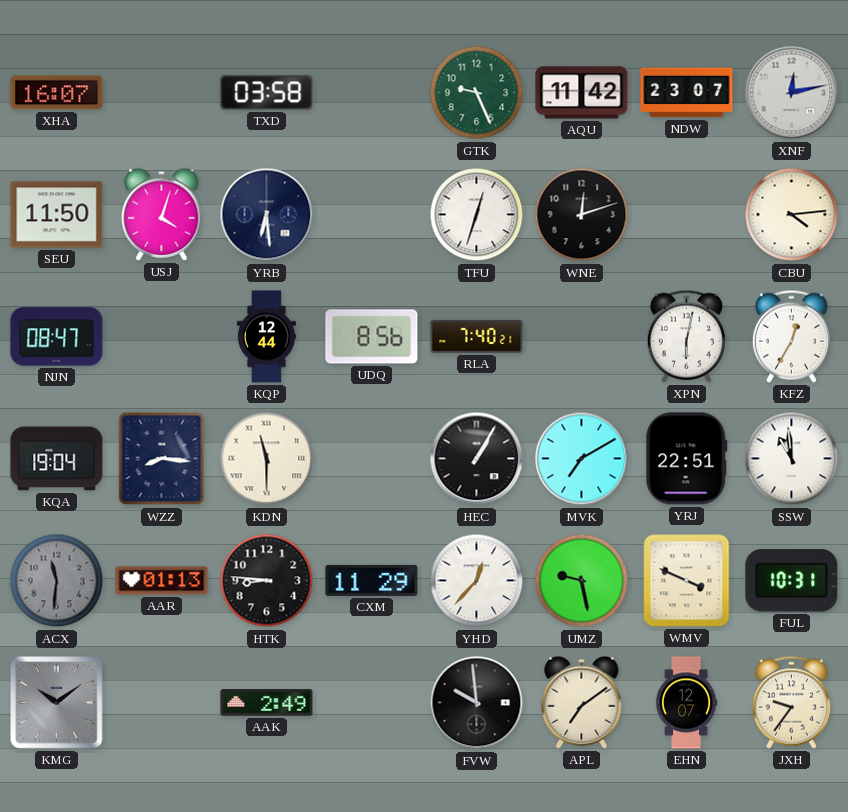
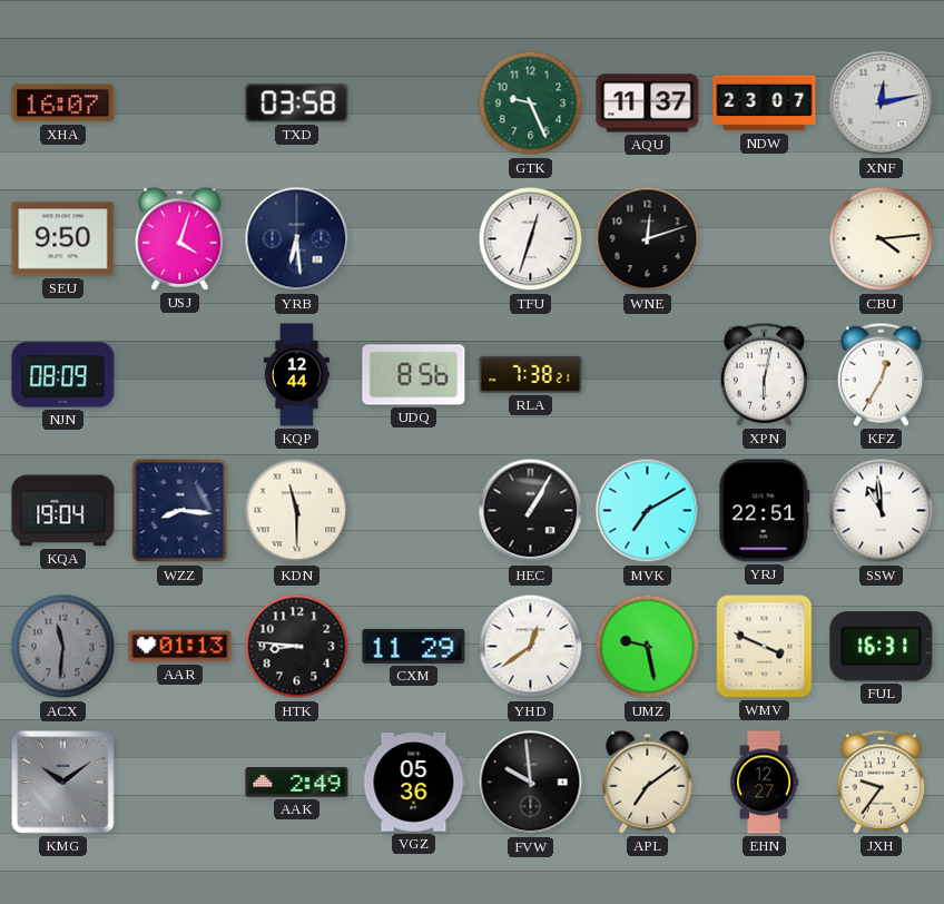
AQU: 11:42 -> 11:37
SEU: 11:50 -> 9:50
NJN: 08:47 -> 08:09
RLA: 7:40 -> 7:38
YHD: 12:37 -> 12:39
FUL: 10:31 -> 16:31
VGZ: none -> 05:36
EHN: 12:07 -> 12:27
